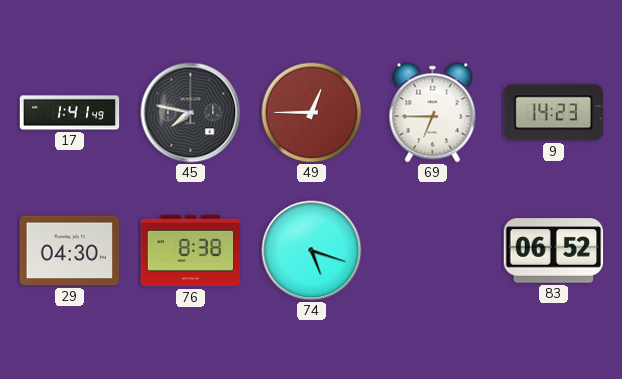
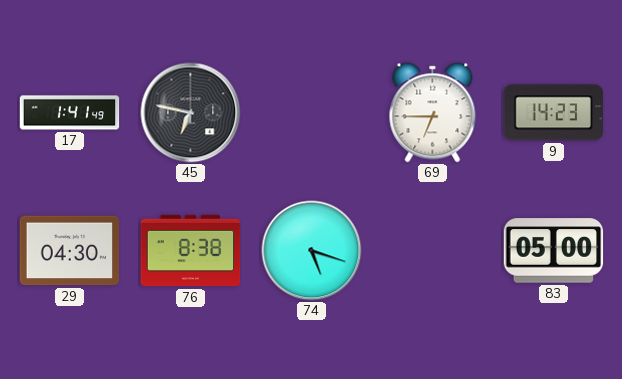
45: 7:47 -> 6:47
49: 12:45 -> none
83: 06:52 -> 05:00
